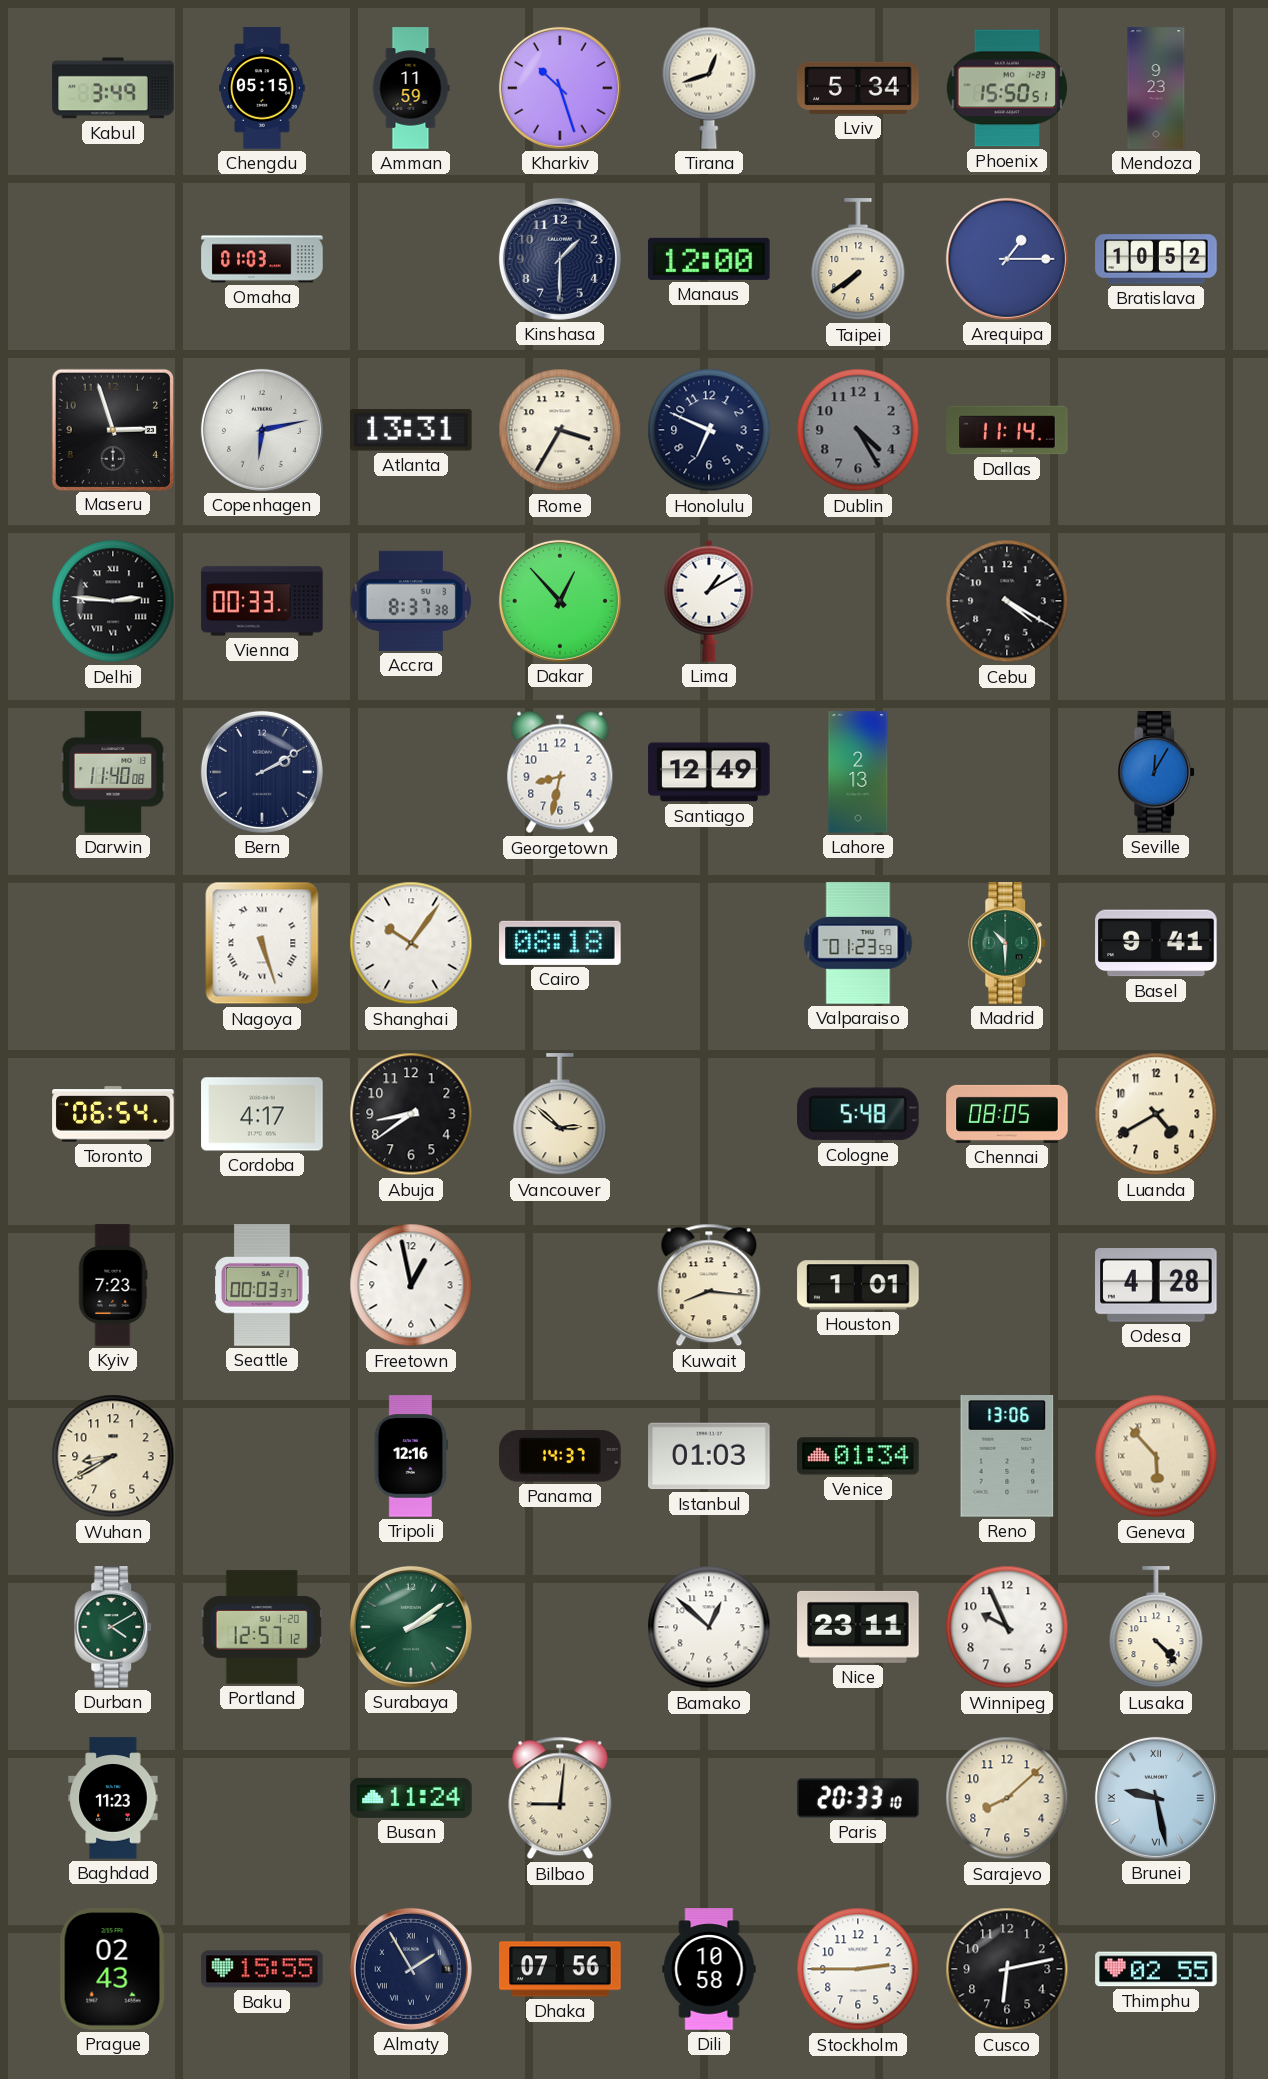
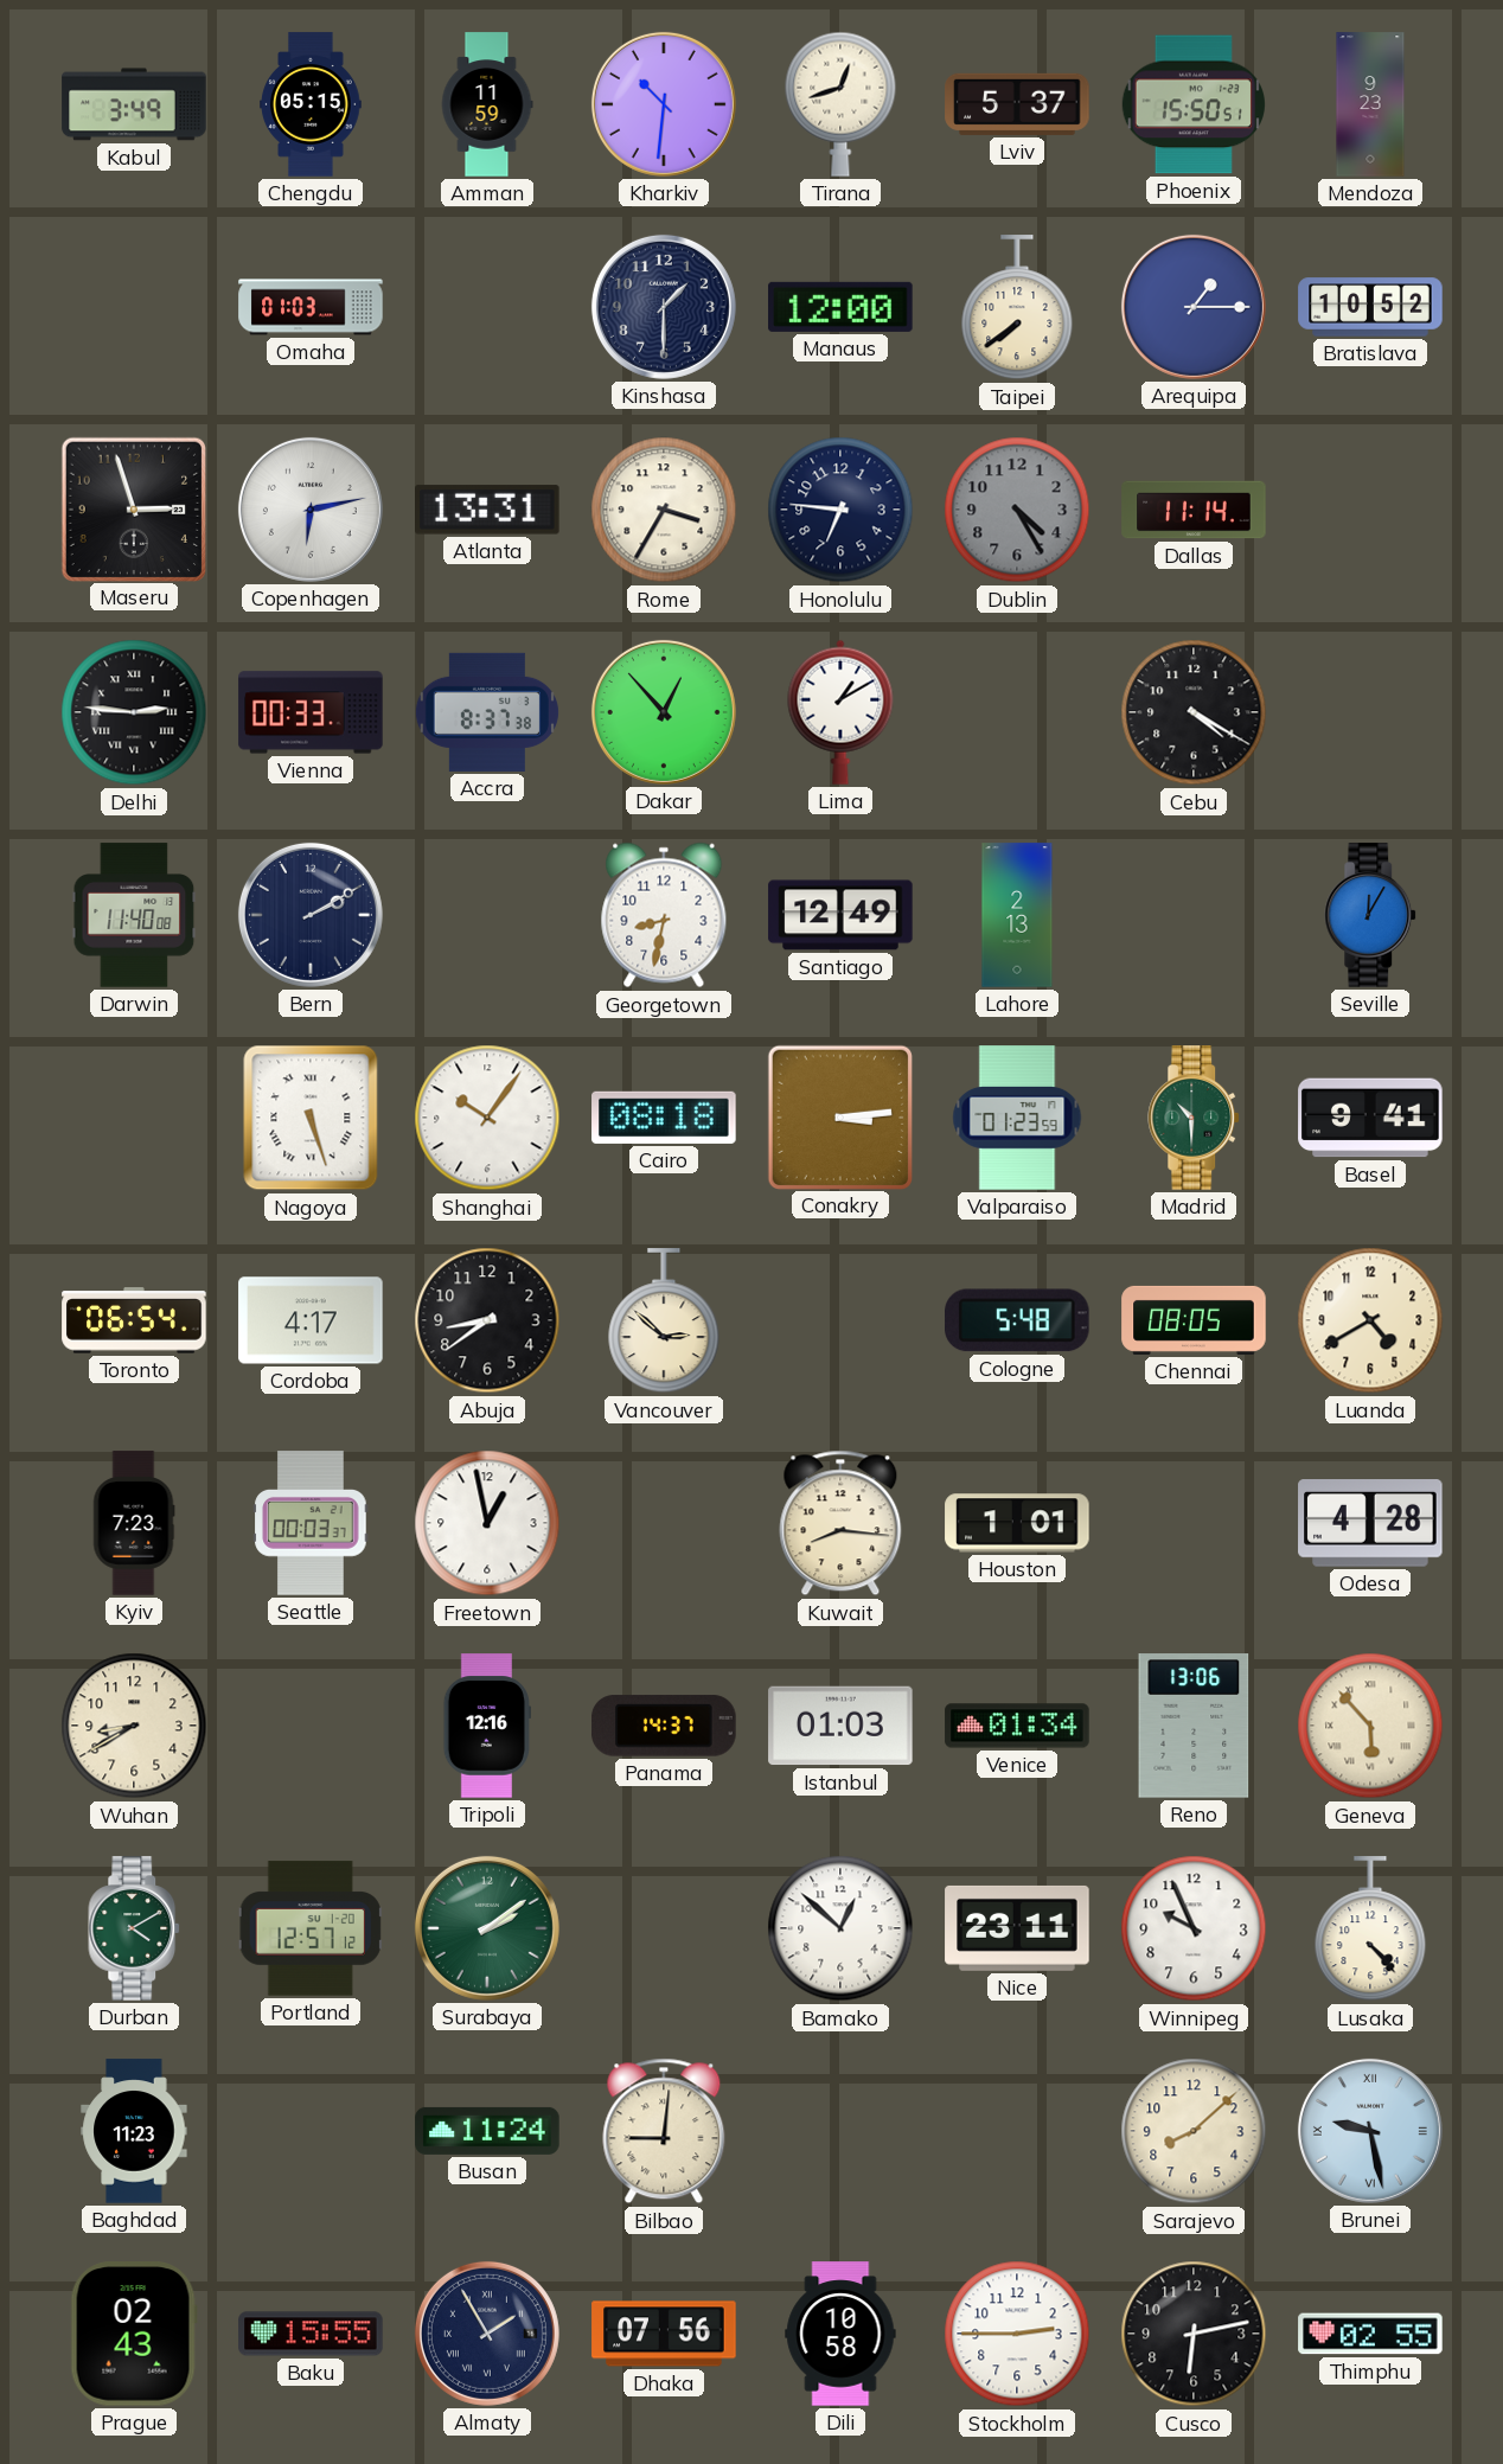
Kharkiv: 10:27 -> 10:31
Lviv: 5:34 -> 5:37
Honolulu: 6:49 -> 6:46
Conakry: none -> 3:14
Paris: 20:33 -> none
